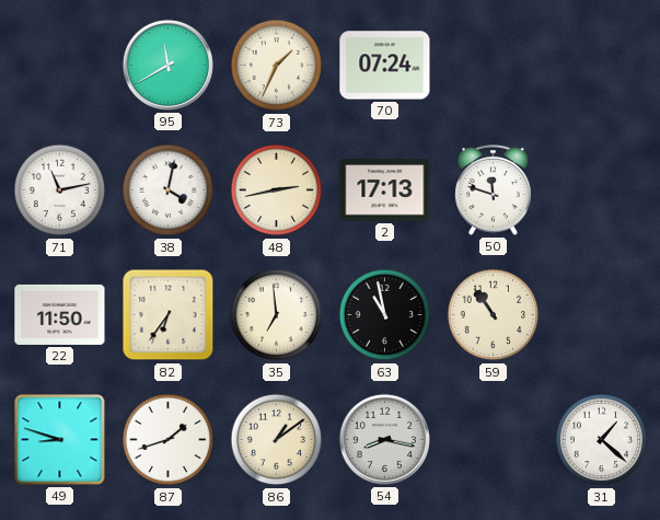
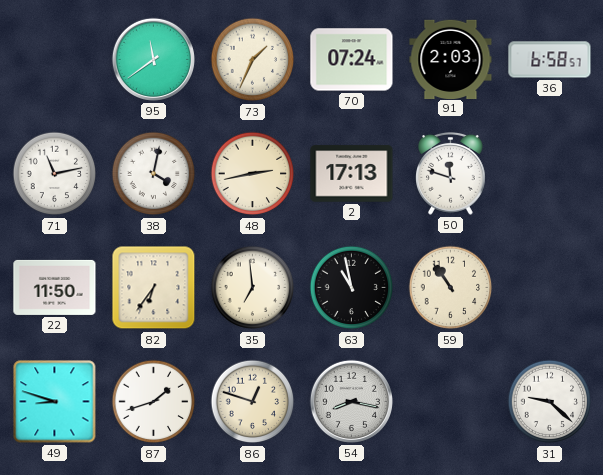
95: 11:40 -> 11:39
91: none -> 2:03
36: none -> 6:58
86: 1:09 -> 12:48
31: 1:22 -> 9:22
